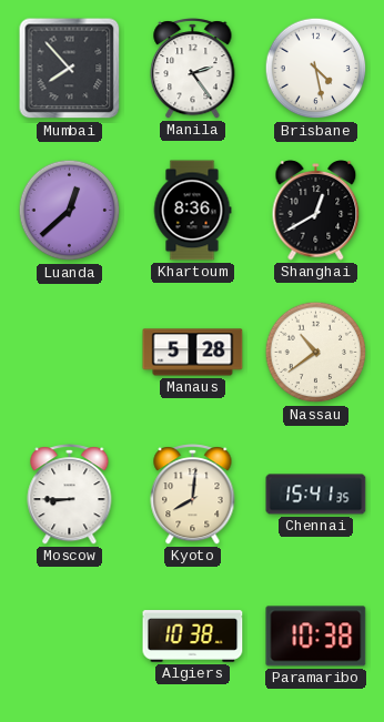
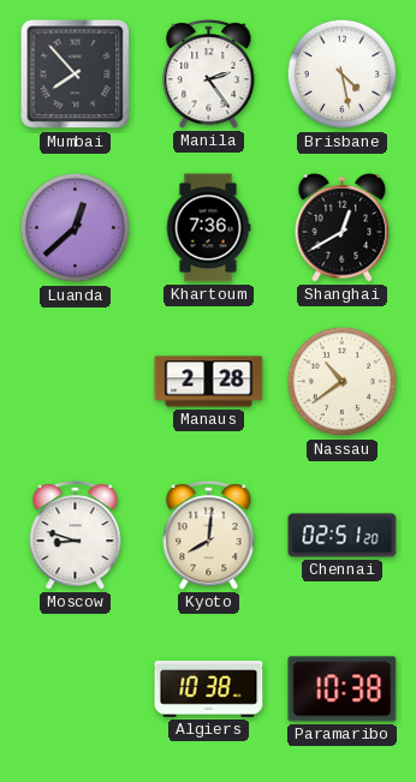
Khartoum: 8:36 -> 7:36
Manaus: 5:28 -> 2:28
Moscow: 8:45 -> 8:48
Chennai: 15:41 -> 02:51
